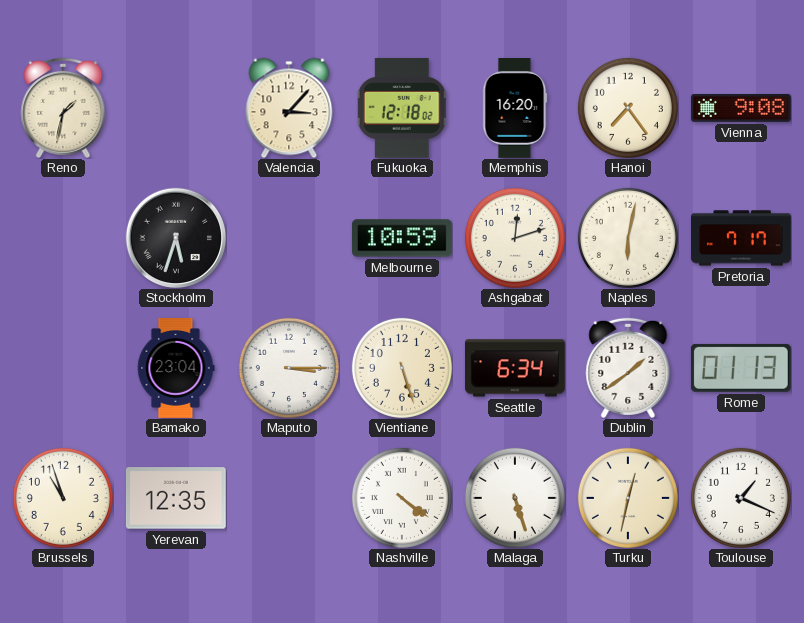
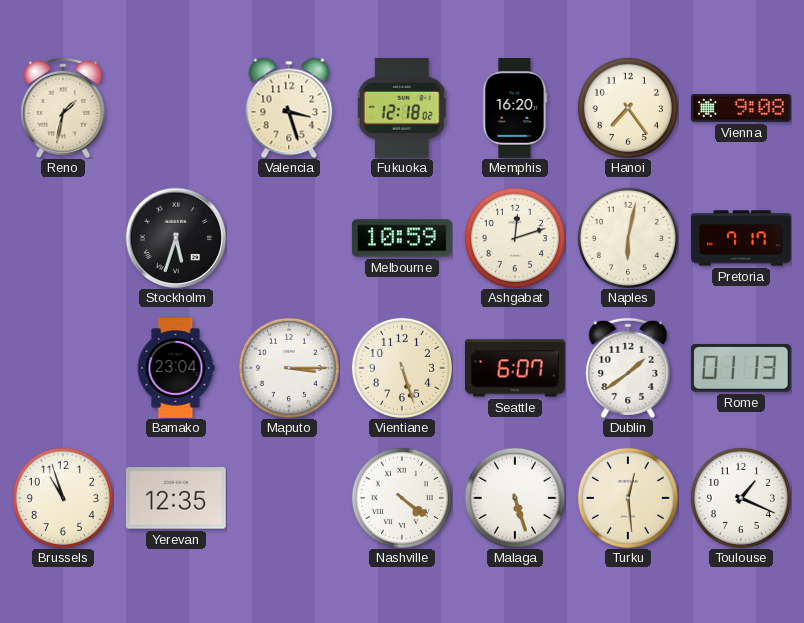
Valencia: 3:07 -> 3:27
Seattle: 6:34 -> 6:07
Turku: 12:32 -> 12:29
